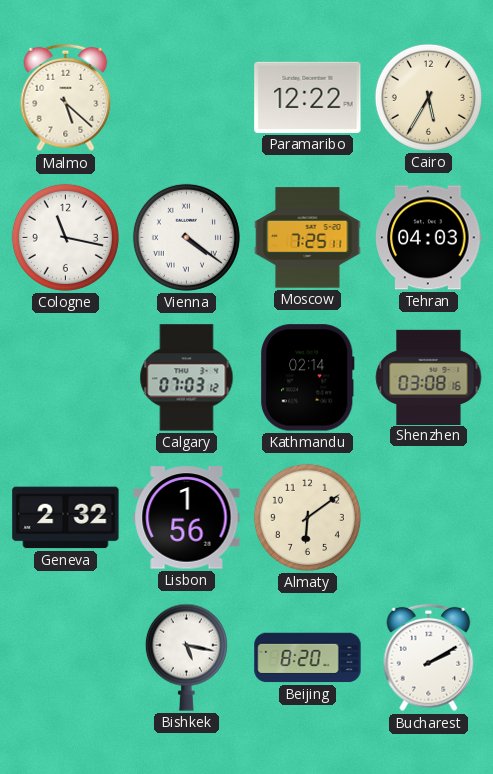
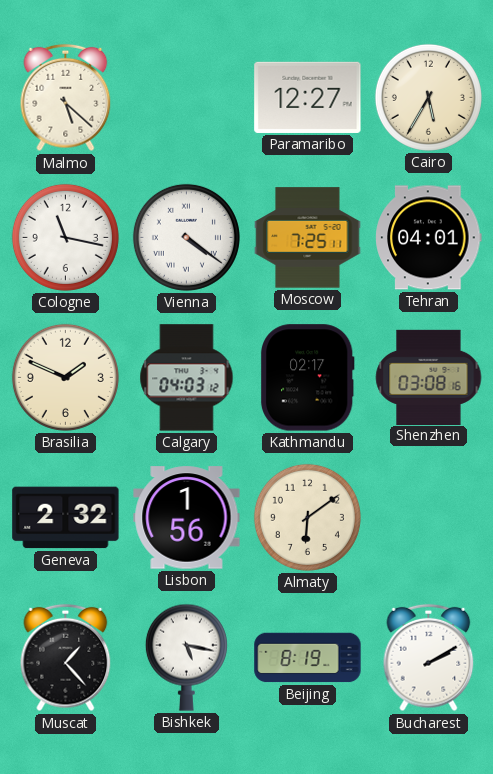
Paramaribo: 12:22 -> 12:27
Tehran: 04:03 -> 04:01
Brasilia: none -> 1:49
Calgary: 07:03 -> 04:03
Kathmandu: 02:14 -> 02:17
Muscat: none -> 1:23
Beijing: 8:20 -> 8:19
